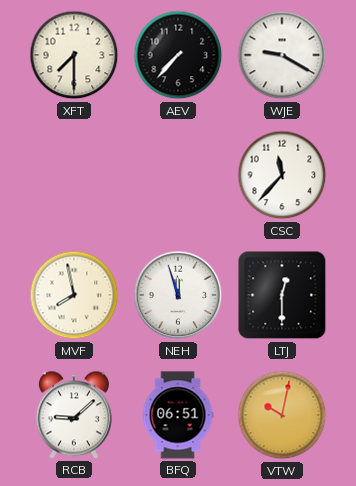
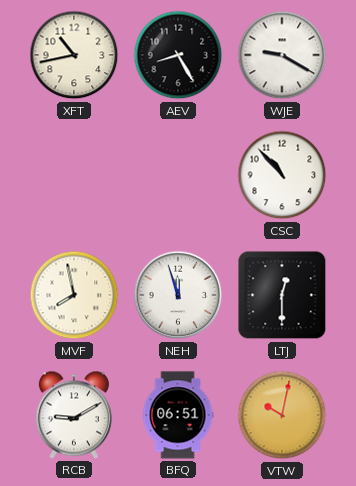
XFT: 7:30 -> 10:43
AEV: 7:37 -> 8:25
CSC: 11:37 -> 10:53
RCB: 9:08 -> 9:10
